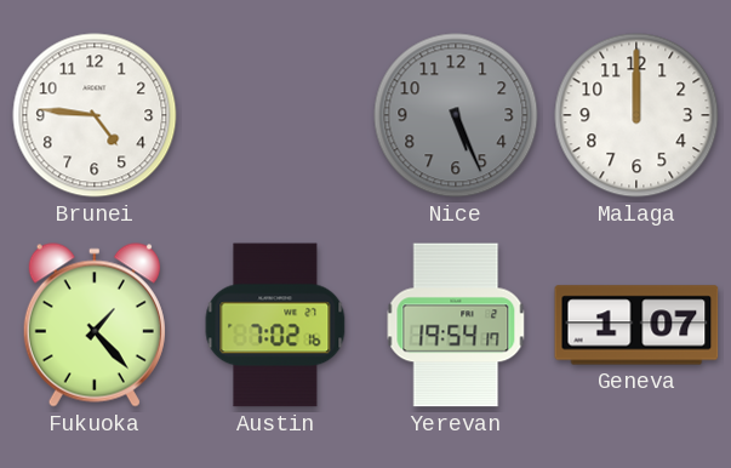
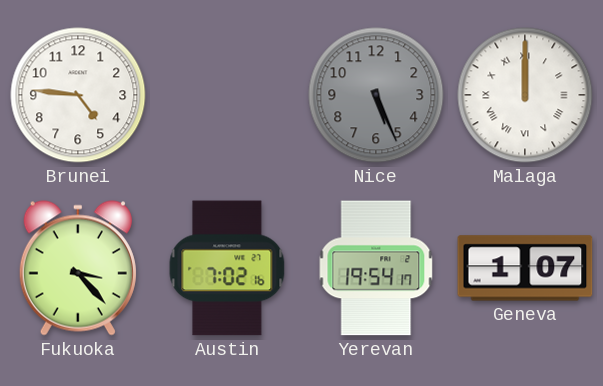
Malaga numerals: Arabic -> Roman
Fukuoka: 1:23 -> 3:23
